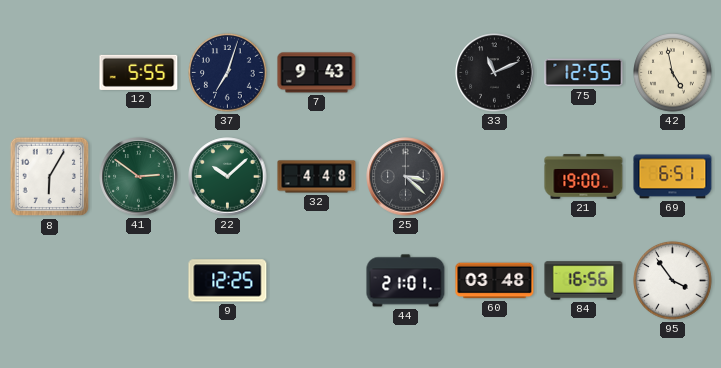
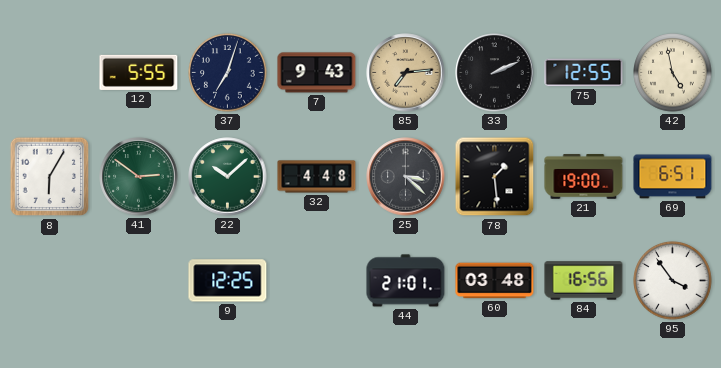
85: none -> 7:14
33: 11:11 -> 2:11
78: none -> 1:29
